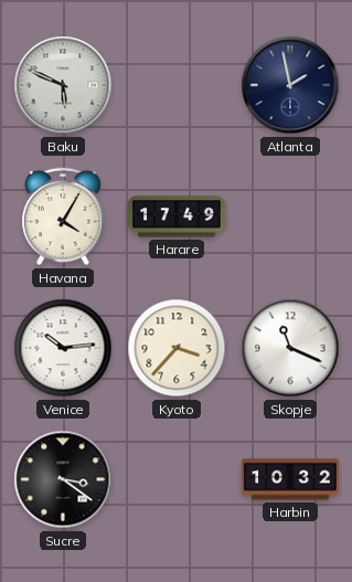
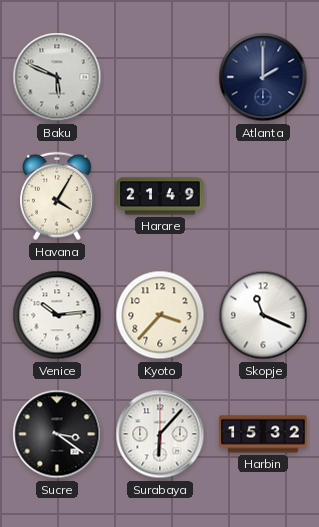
Atlanta: 1:58 -> 2:00
Harare: 17:49 -> 21:49
Surabaya: none -> 6:07
Harbin: 10:32 -> 15:32
